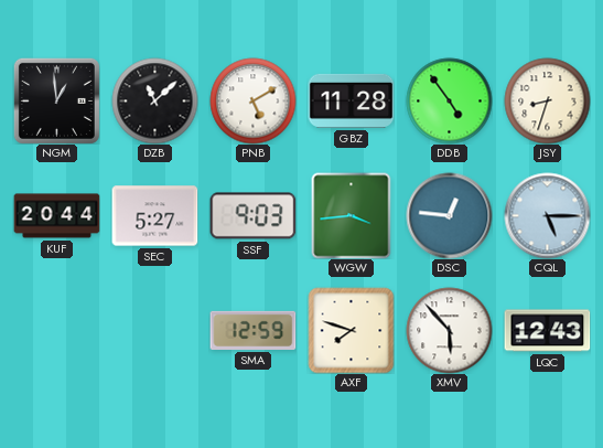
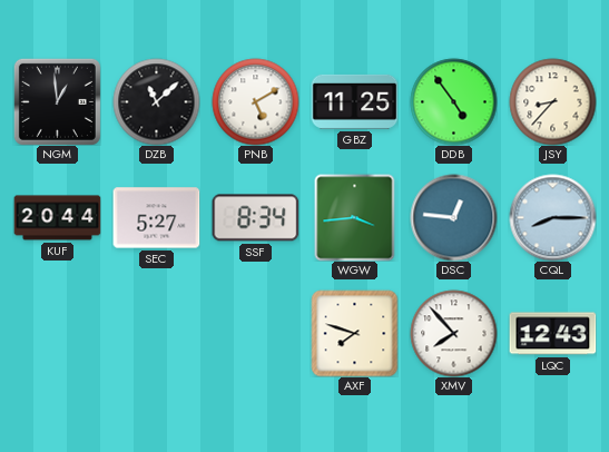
GBZ: 11:28 -> 11:25
JSY: 8:33 -> 8:37
SSF: 9:03 -> 8:34
CQL: 5:15 -> 8:15
SMA: 12:59 -> none
XMV: 5:53 -> 7:53
